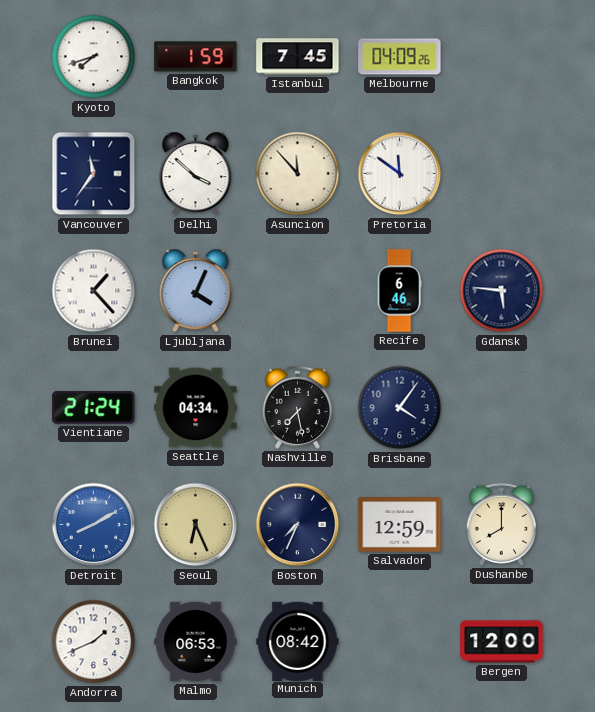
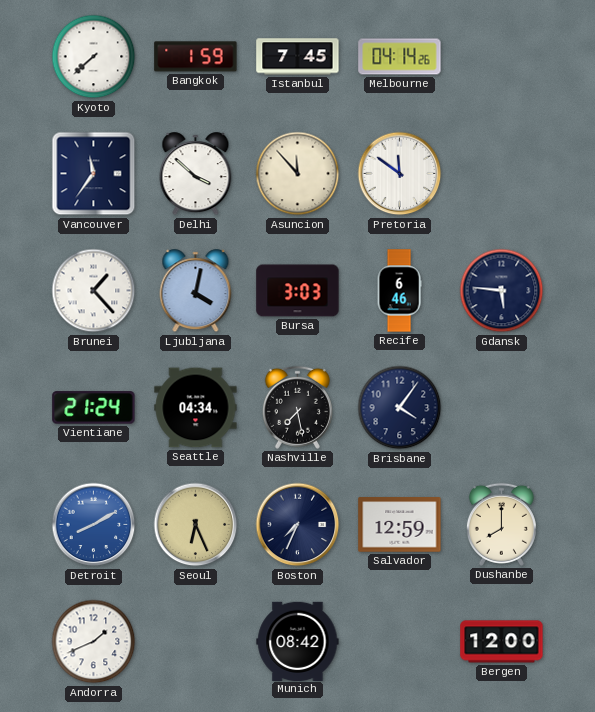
Kyoto: 7:42 -> 7:38
Melbourne: 04:09 -> 04:14
Ljubljana: 4:04 -> 4:02
Bursa: none -> 3:03
Malmo: 06:53 -> none
